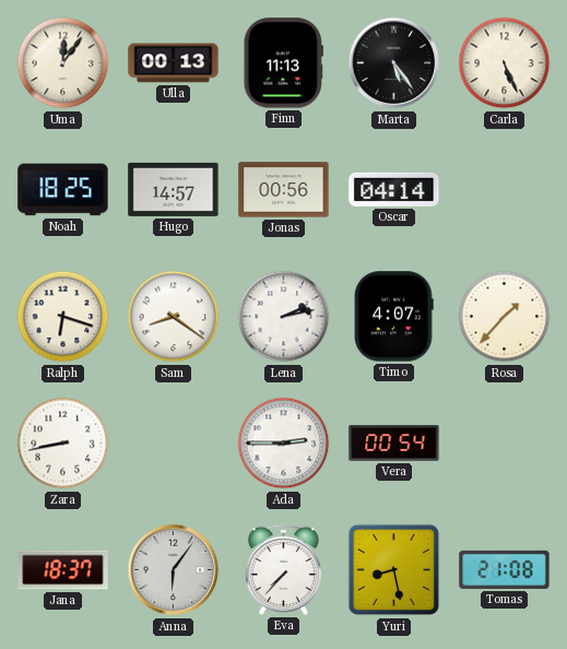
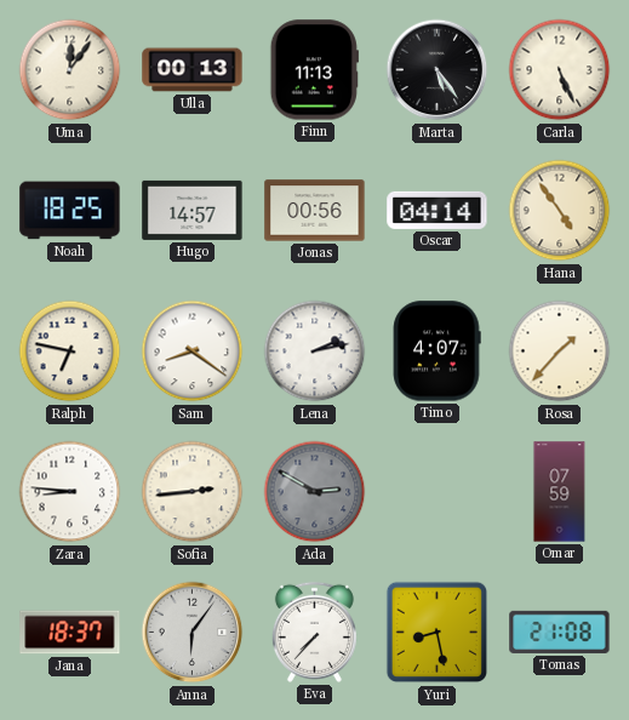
Hana: none -> 4:54
Ralph: 6:18 -> 6:47
Zara: 8:43 -> 8:46
Sofia: none -> 2:44
Ada: 2:45 -> 2:50
Ada dial: white -> grey
Vera: 00:54 -> none
Omar: none -> 07:59
